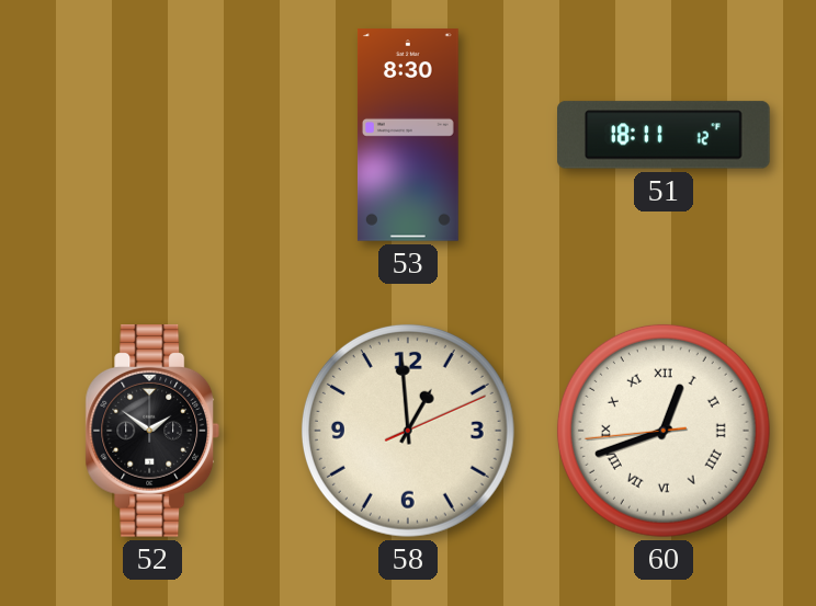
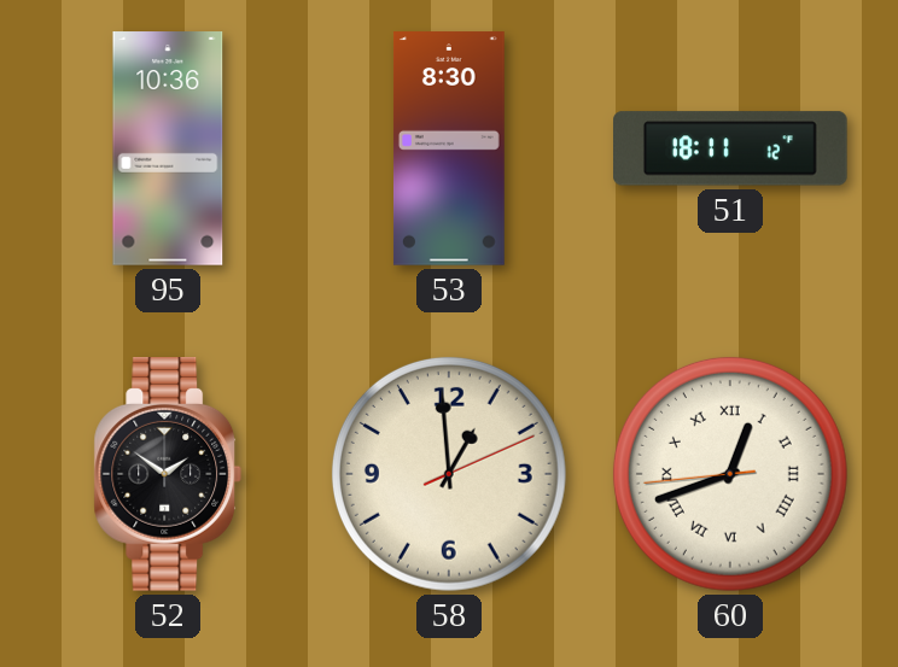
95: none -> 10:36
